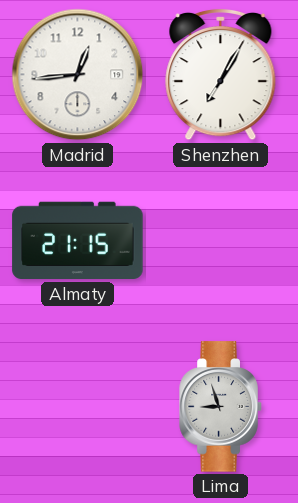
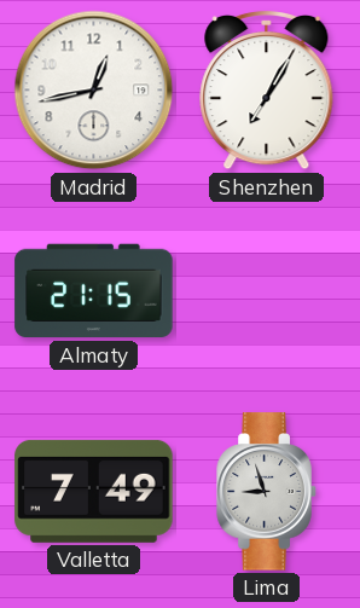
Madrid: 12:44 -> 12:43
Valletta: none -> 7:49
